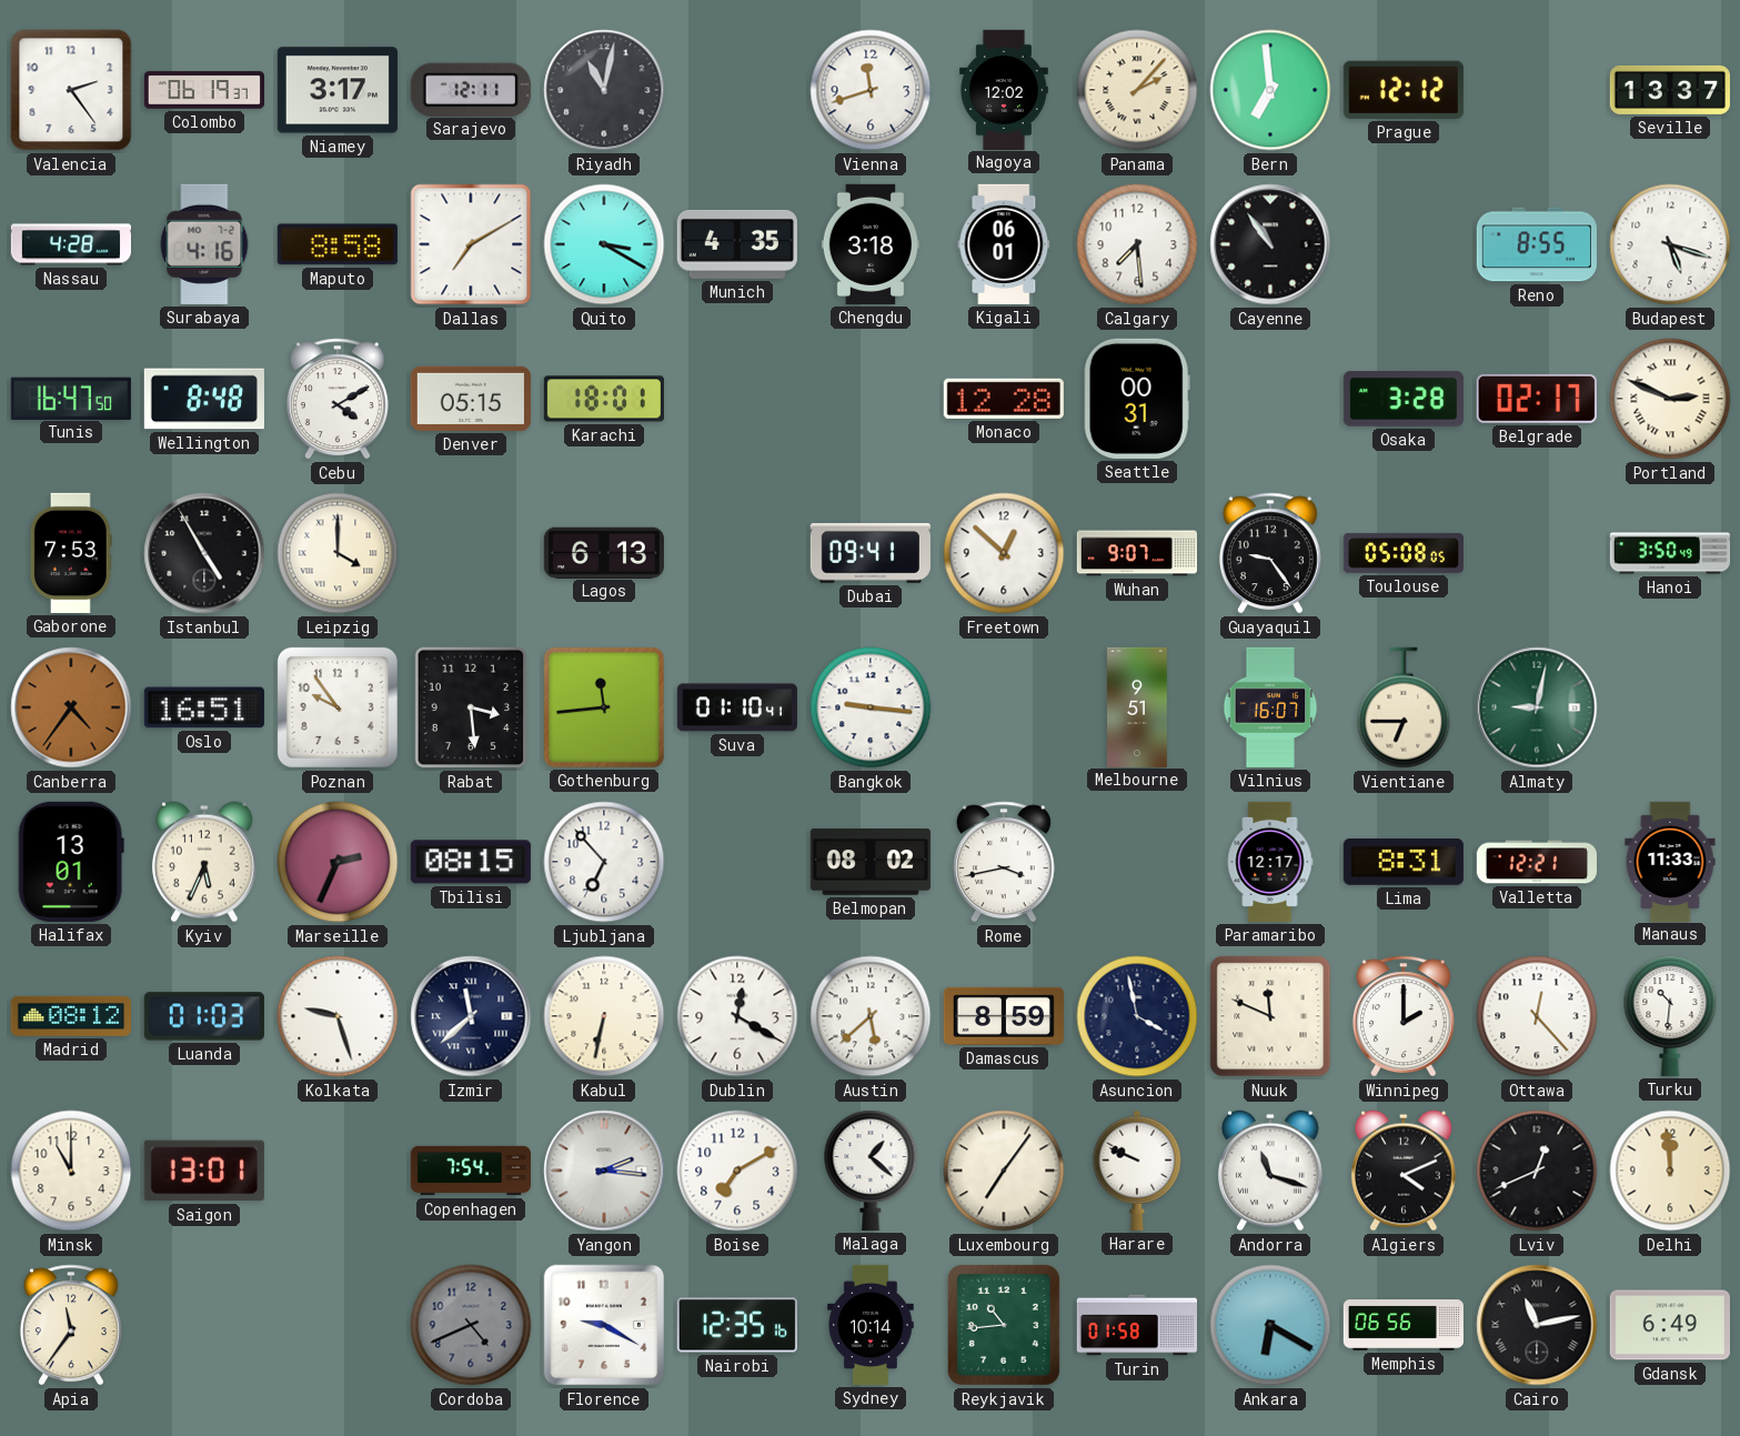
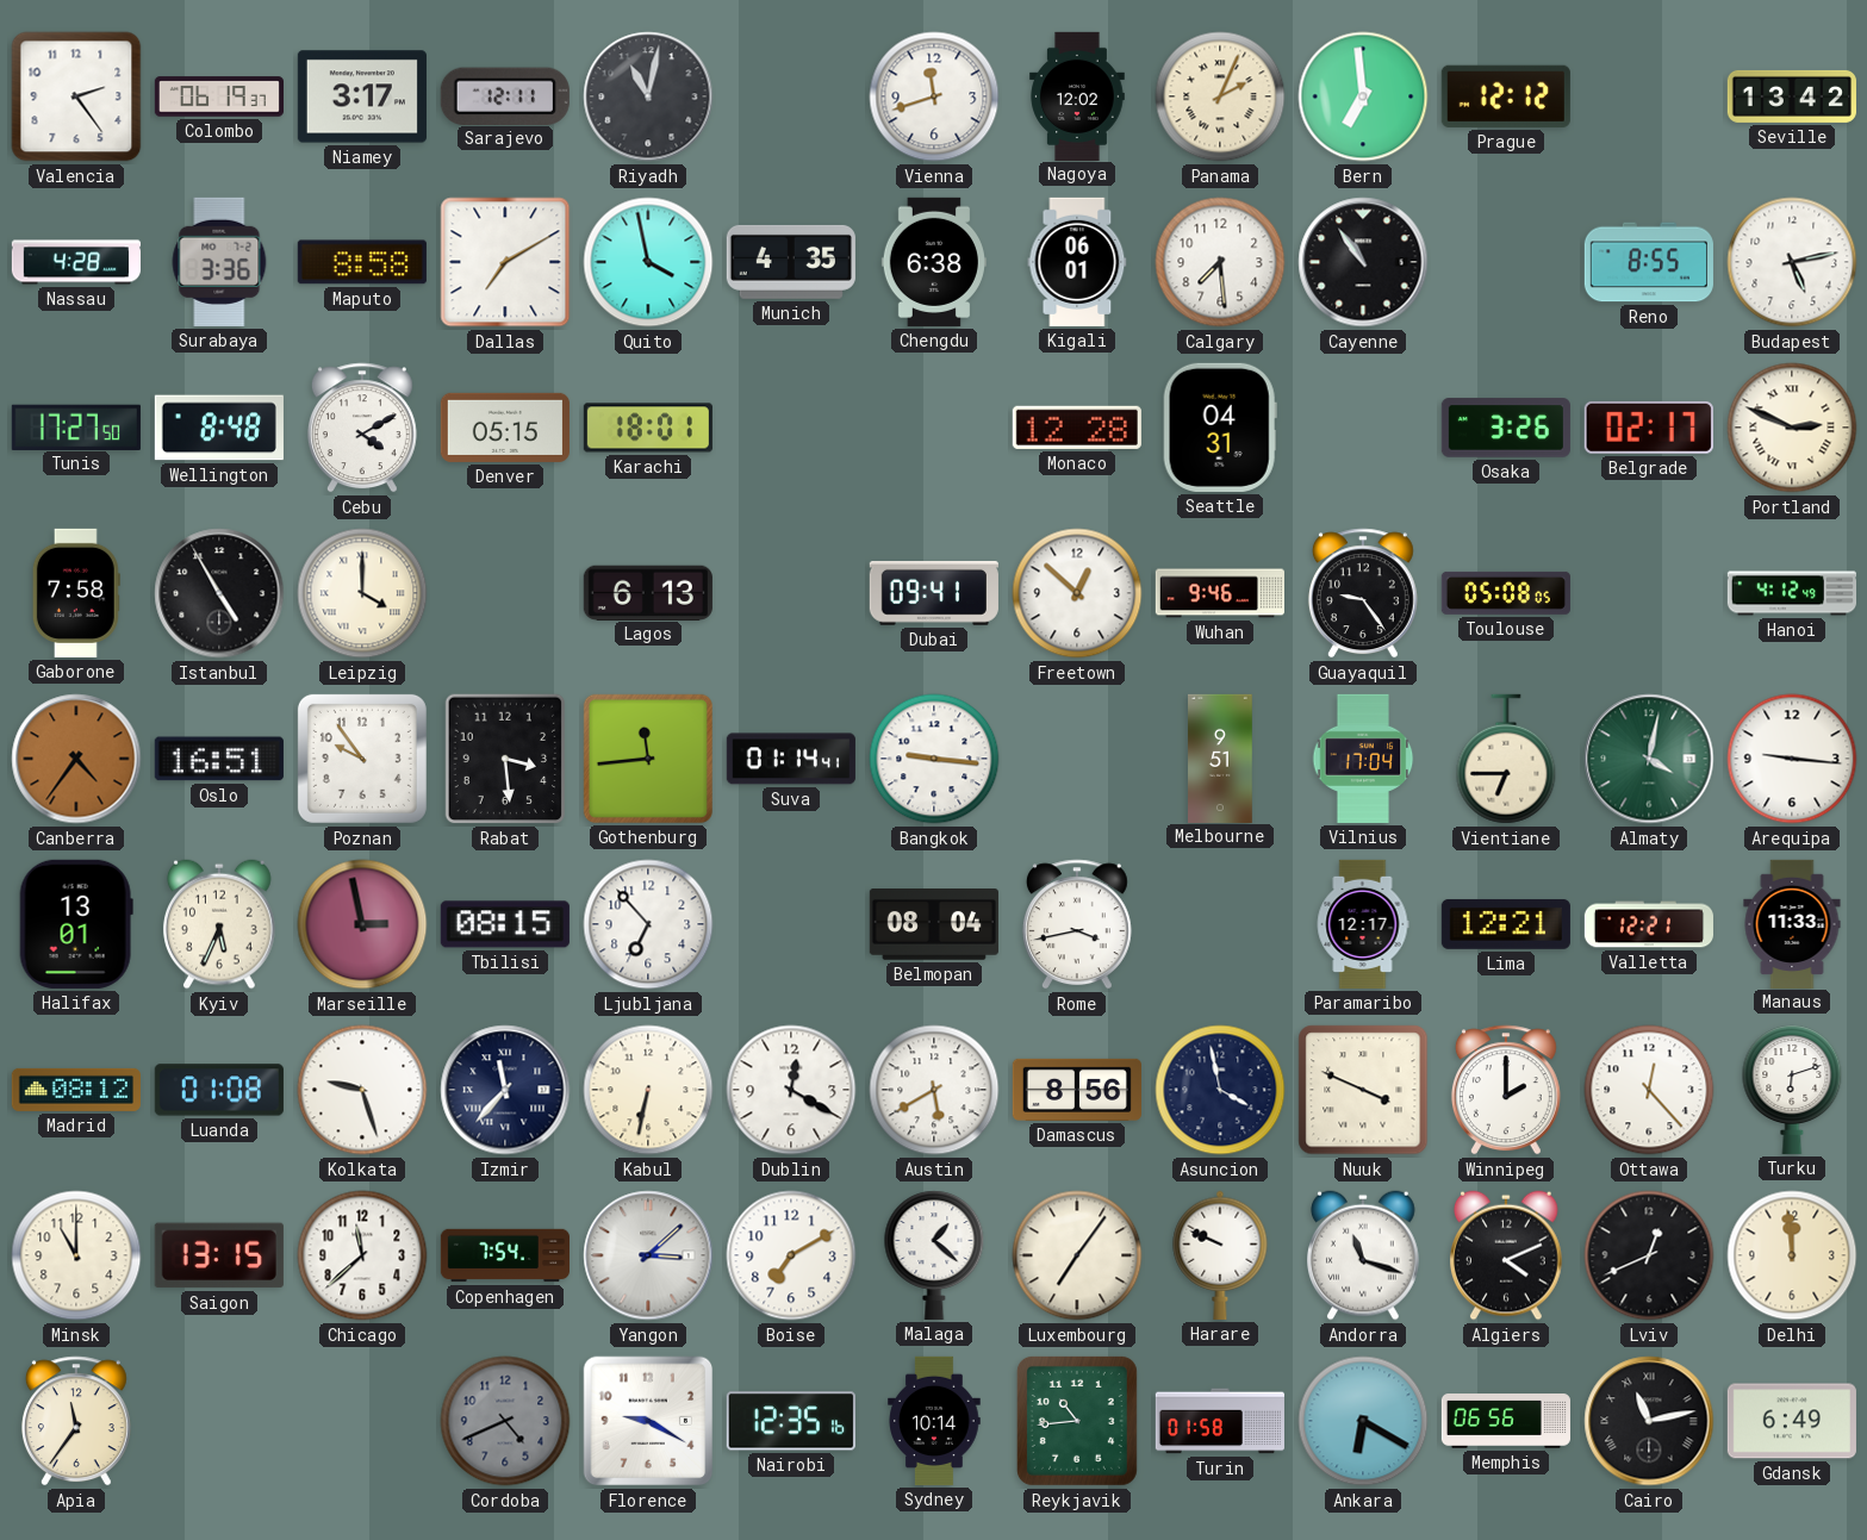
Panama: 2:07 -> 2:04
Seville: 13:37 -> 13:42
Surabaya: 4:16 -> 3:36
Quito: 3:20 -> 3:58
Chengdu: 3:18 -> 6:38
Budapest: 5:18 -> 5:13
Tunis: 16:47 -> 17:27
Seattle: 00:31 -> 04:31
Osaka: 3:28 -> 3:26
Gaborone: 7:53 -> 7:58
Wuhan: 9:07 -> 9:46
Hanoi: 3:50 -> 4:12
Suva: 01:10 -> 01:14
Vilnius: 16:07 -> 17:04
Almaty: 9:02 -> 4:02
Arequipa: none -> 9:16
Marseille: 2:34 -> 2:58
Belmopan: 08:02 -> 08:04
Lima: 8:31 -> 12:21
Luanda: 01:03 -> 01:08
Izmir: 11:38 -> 11:37
Austin: 5:38 -> 5:40
Damascus: 8:59 -> 8:56
Nuuk: 11:49 -> 3:49
Turku: 10:31 -> 6:12
Saigon: 13:01 -> 13:15
Chicago: none -> 11:38
Yangon: 2:16 -> 3:08
